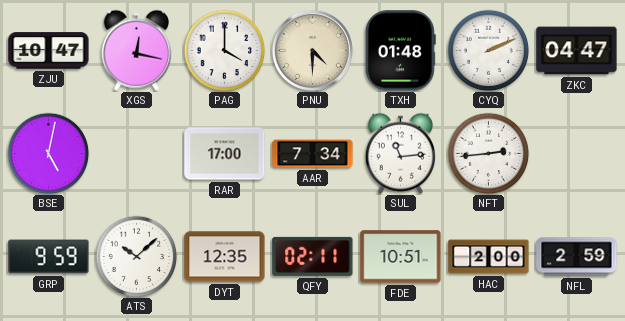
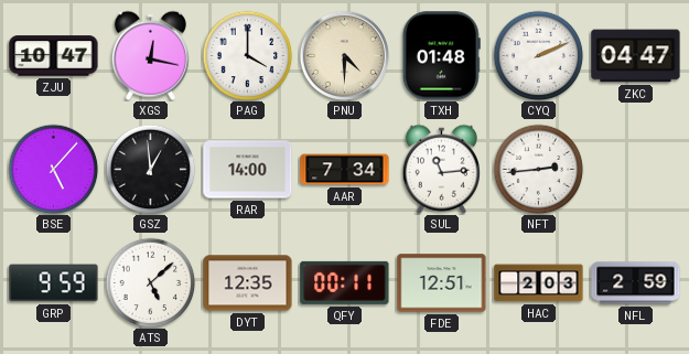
BSE: 5:02 -> 5:07
GSZ: none -> 12:59
RAR: 17:00 -> 14:00
ATS: 10:08 -> 5:08
QFY: 02:11 -> 00:11
FDE: 10:51 -> 12:51
HAC: 2:00 -> 2:03
